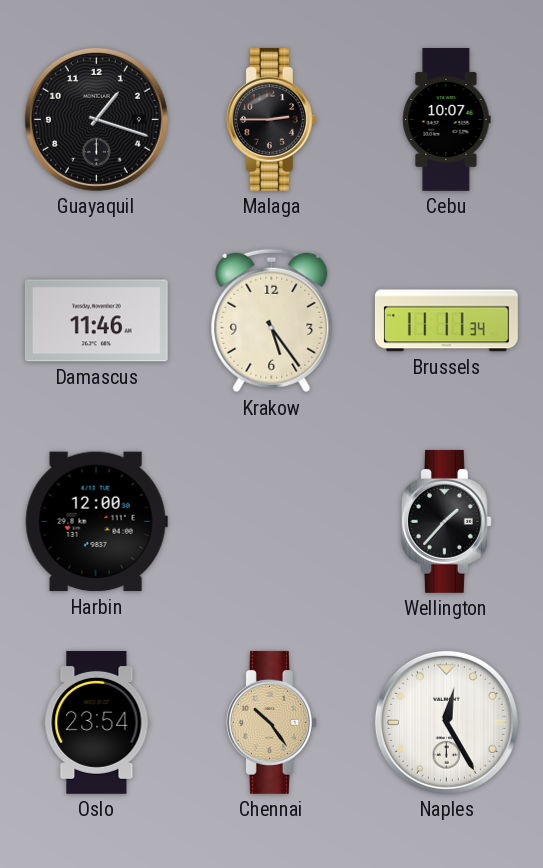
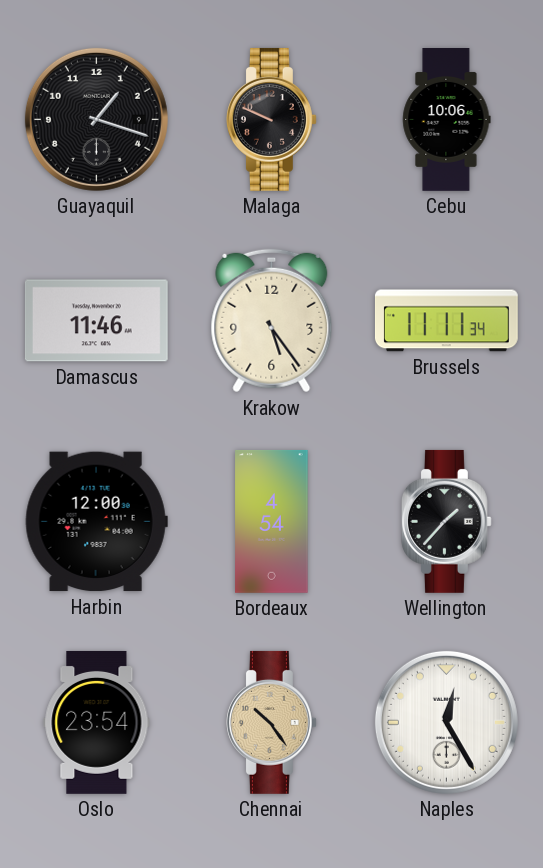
Malaga: 2:45 -> 9:49
Cebu: 10:07 -> 10:06
Bordeaux: none -> 4:54
